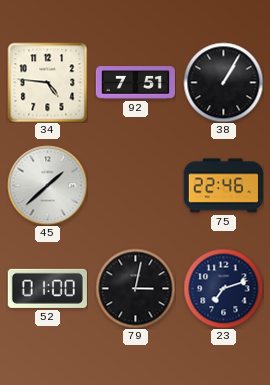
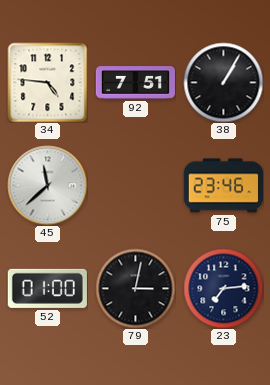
45: 1:38 -> 11:38
75: 22:46 -> 23:46
23: 7:12 -> 7:14
